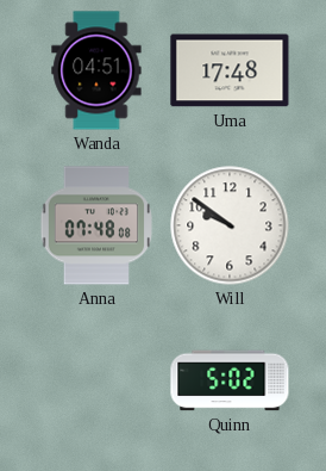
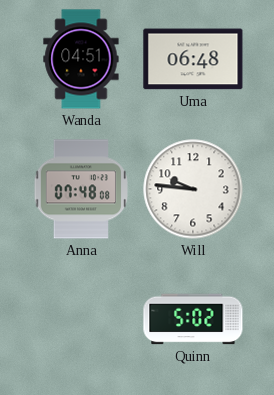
Uma: 17:48 -> 06:48
Will: 9:51 -> 9:46
